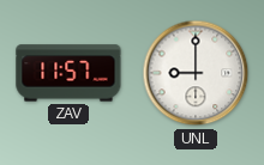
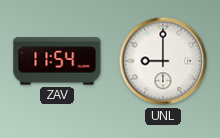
ZAV: 11:57 -> 11:54
